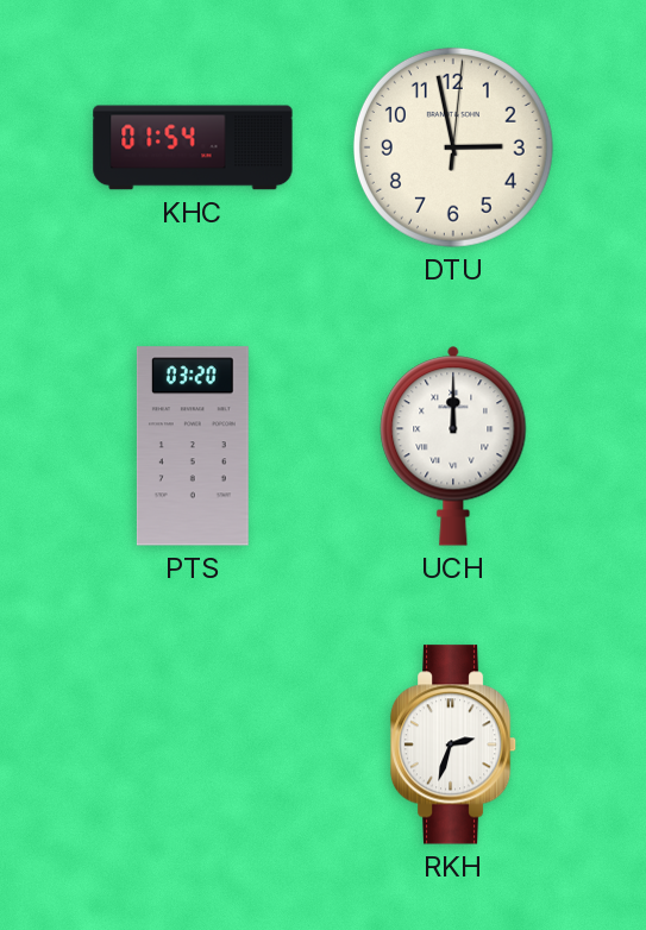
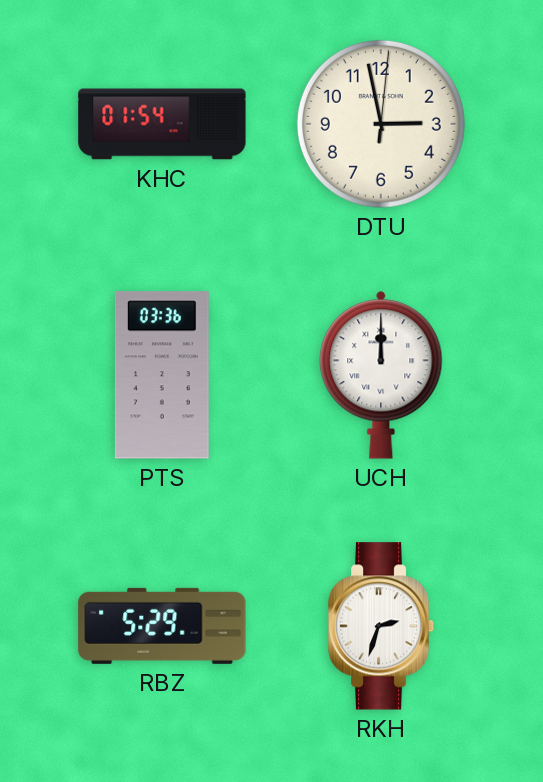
PTS: 03:20 -> 03:36
RBZ: none -> 5:29
